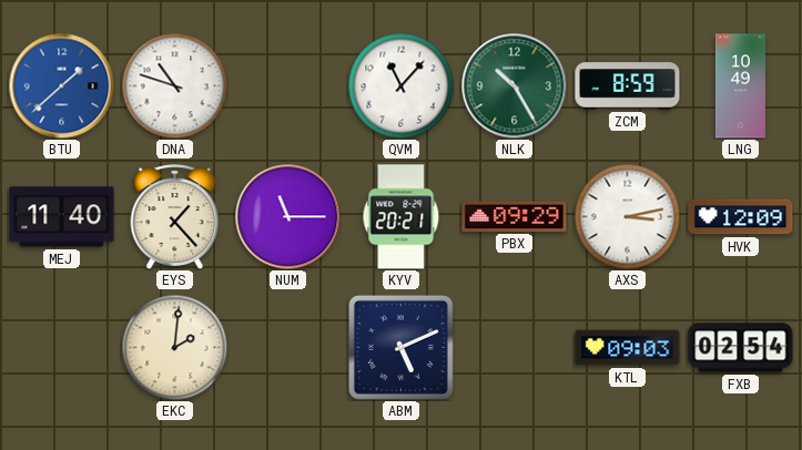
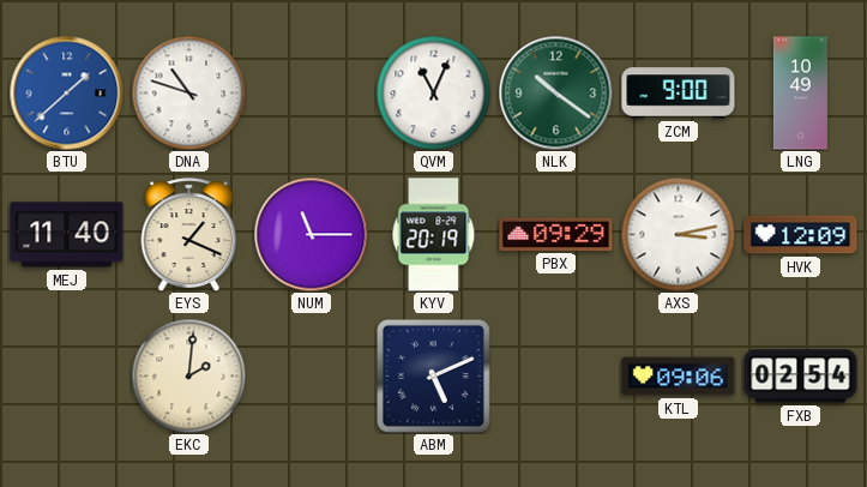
QVM: 11:07 -> 11:04
NLK: 10:25 -> 10:21
ZCM: 8:59 -> 9:00
EYS: 1:23 -> 1:19
KYV: 20:21 -> 20:19
KTL: 09:03 -> 09:06
